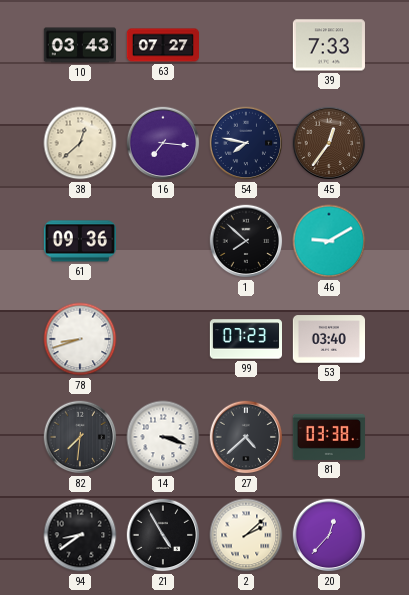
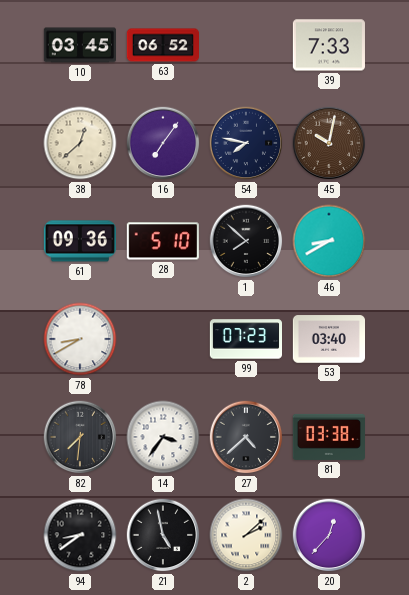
10: 03:43 -> 03:45
63: 07:27 -> 06:52
16: 7:16 -> 7:06
45: 12:36 -> 10:02
28: none -> 5:10
46: 9:10 -> 8:40
78: 8:42 -> 8:40
14: 3:18 -> 3:36
21: 4:55 -> 4:58
